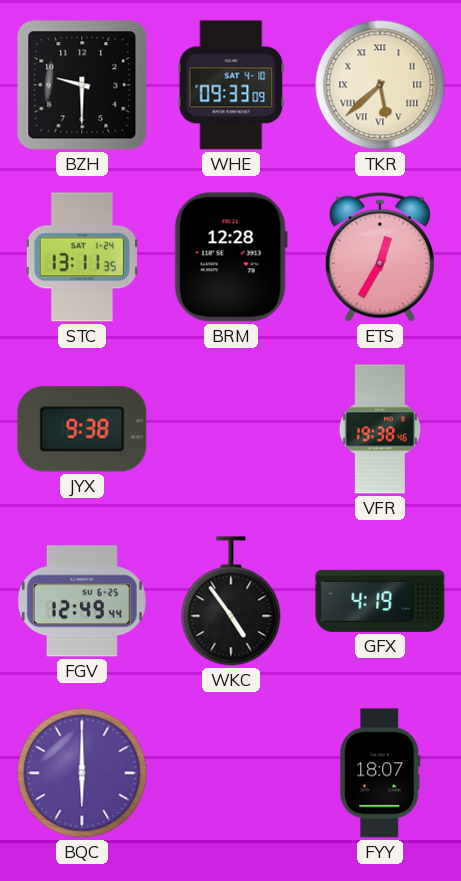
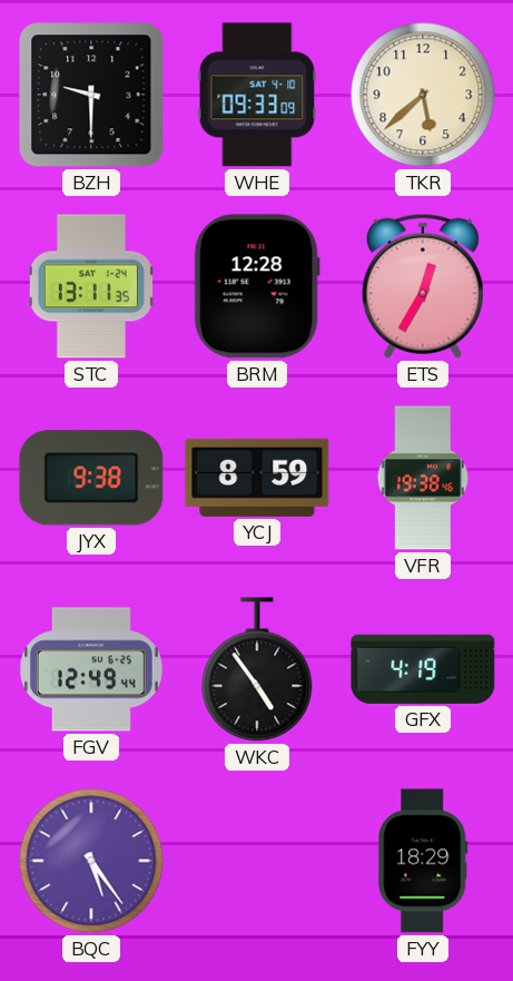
TKR numerals: Roman -> Arabic
YCJ: none -> 8:59
BQC: 6:00 -> 5:24
FYY: 18:07 -> 18:29
